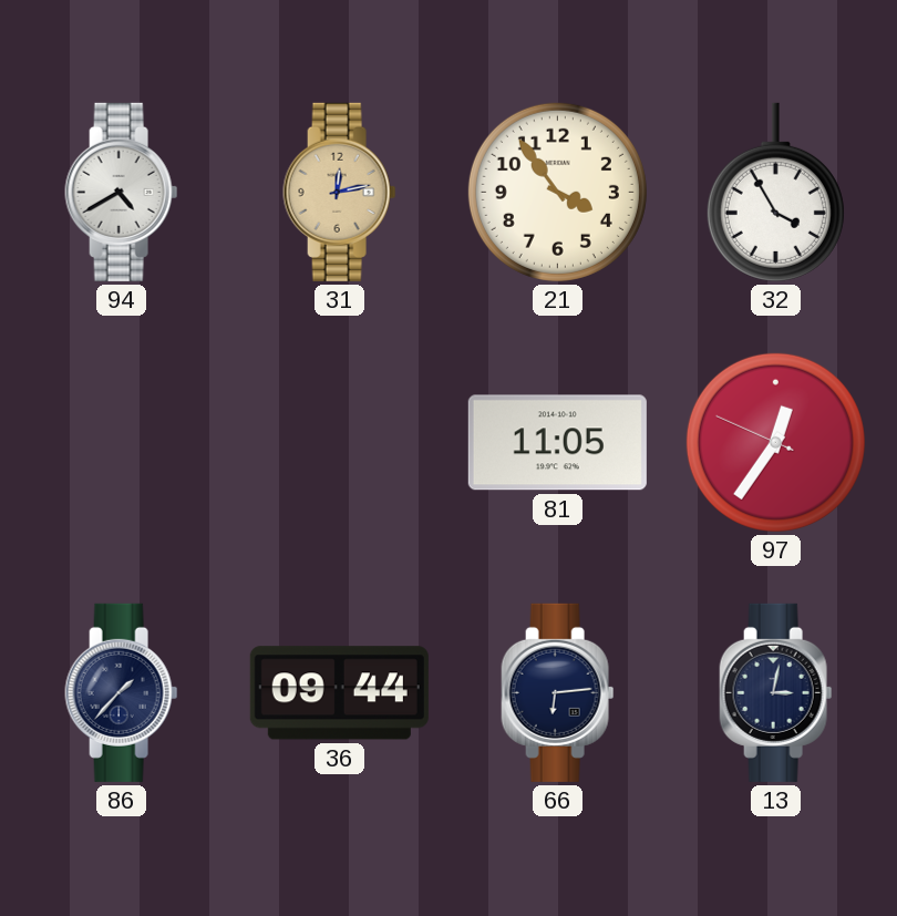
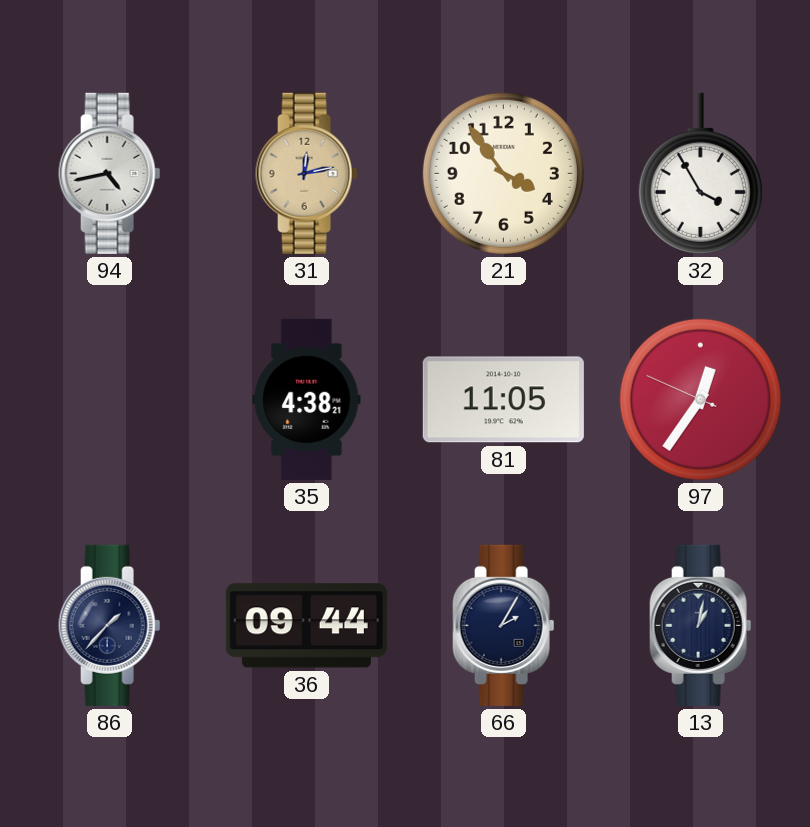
94: 4:40 -> 4:43
35: none -> 4:38
66: 6:14 -> 2:05
13: 3:02 -> 1:02
